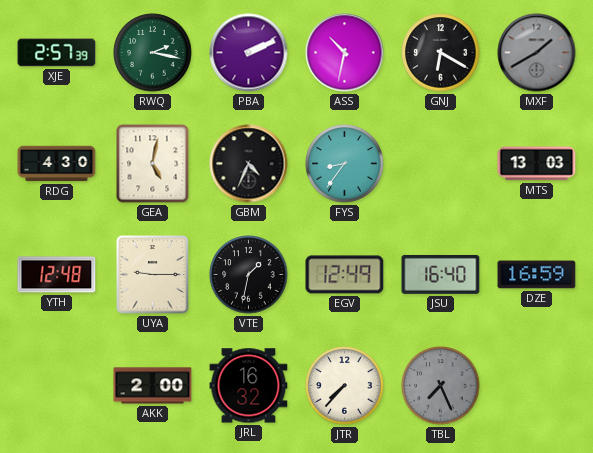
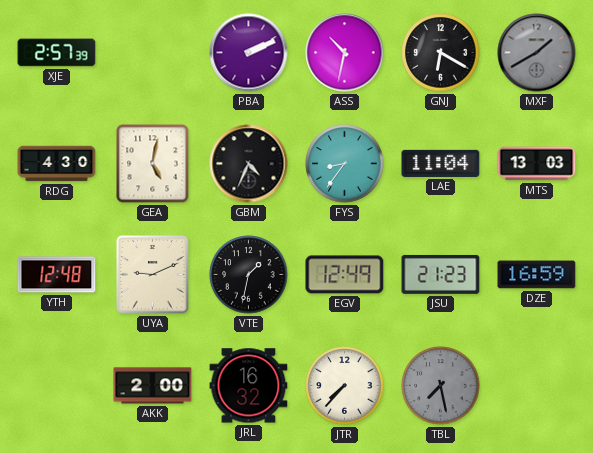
RWQ: 2:17 -> none
LAE: none -> 11:04
UYA: 9:15 -> 9:11
JSU: 16:40 -> 21:23
TBL: 7:26 -> 7:28
